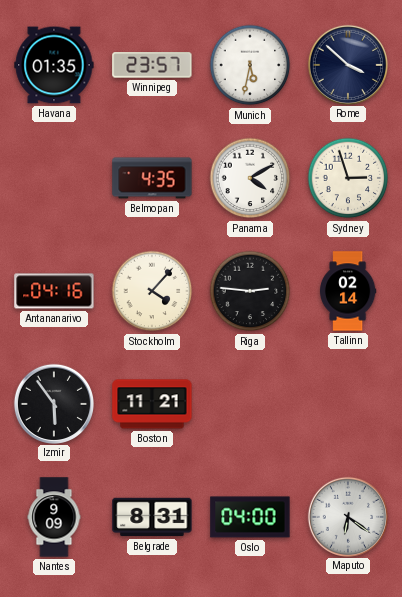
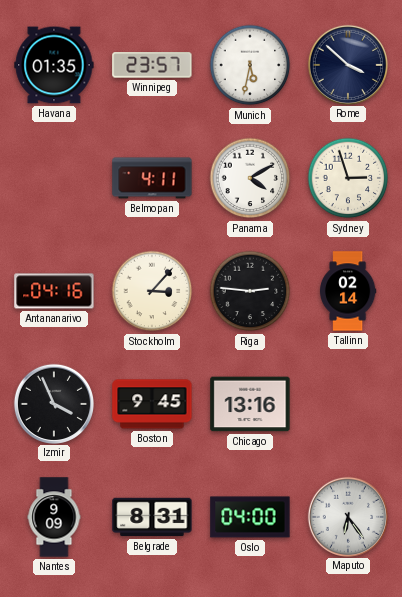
Belmopan: 4:35 -> 4:11
Stockholm: 4:07 -> 3:07
Izmir: 5:54 -> 3:56
Boston: 11:21 -> 9:45
Chicago: none -> 13:16
Maputo: 6:21 -> 6:24
